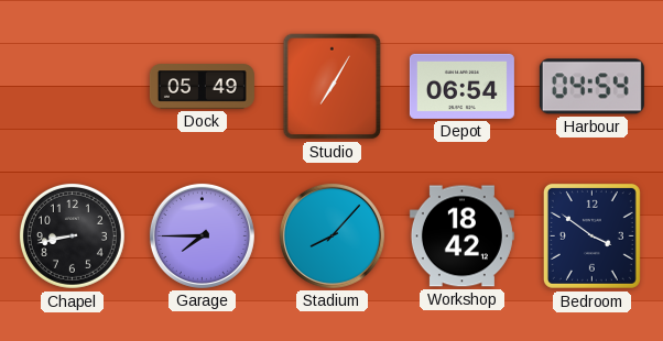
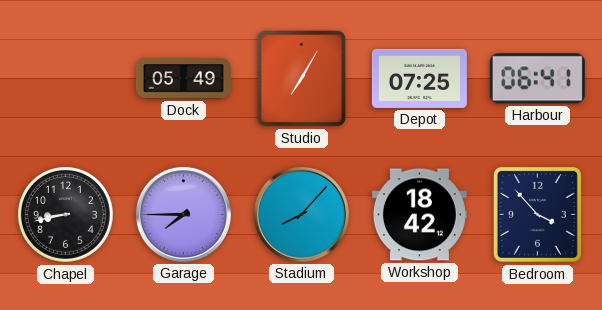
Depot: 06:54 -> 07:25
Harbour: 04:54 -> 06:41
Bedroom: 3:51 -> 3:53
